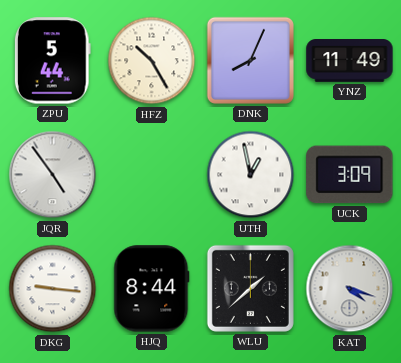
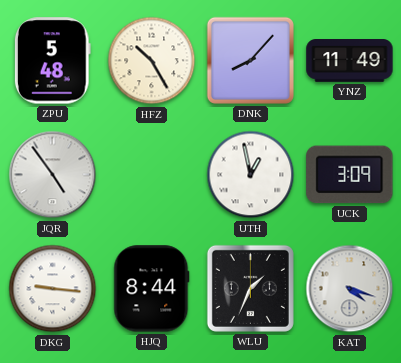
ZPU: 5:44 -> 5:48
DNK: 8:04 -> 8:07
WLU: 1:38 -> 1:34
